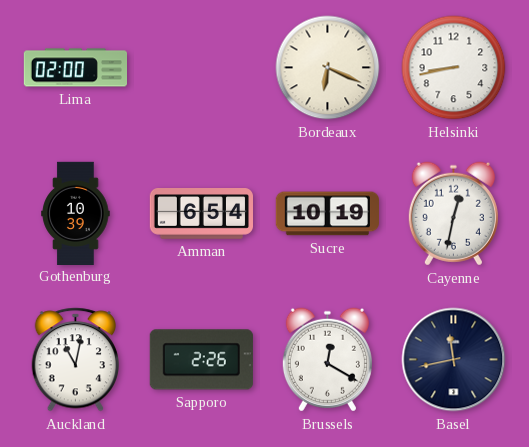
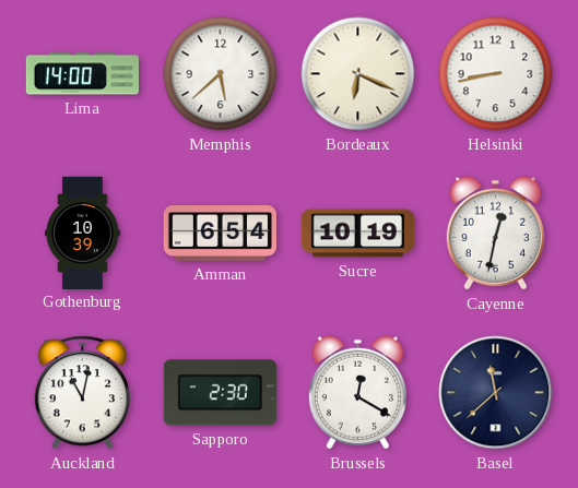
Lima: 02:00 -> 14:00
Memphis: none -> 5:38
Sapporo: 2:26 -> 2:30
Basel: 11:43 -> 11:38
